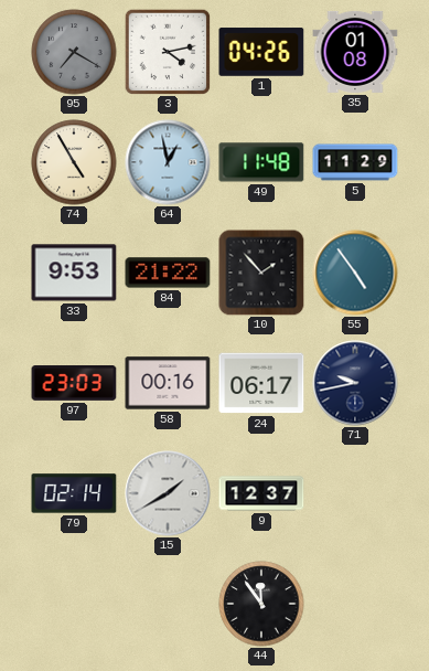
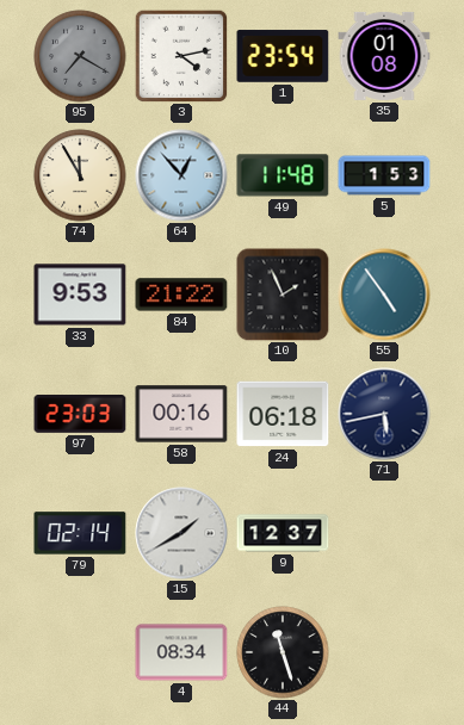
1: 04:26 -> 23:54
74: 4:55 -> 11:55
64: 12:58 -> 12:53
5: 11:29 -> 1:53
10: 1:53 -> 1:56
24: 06:17 -> 06:18
71: 9:43 -> 5:43
4: none -> 08:34
44: 11:54 -> 11:27
